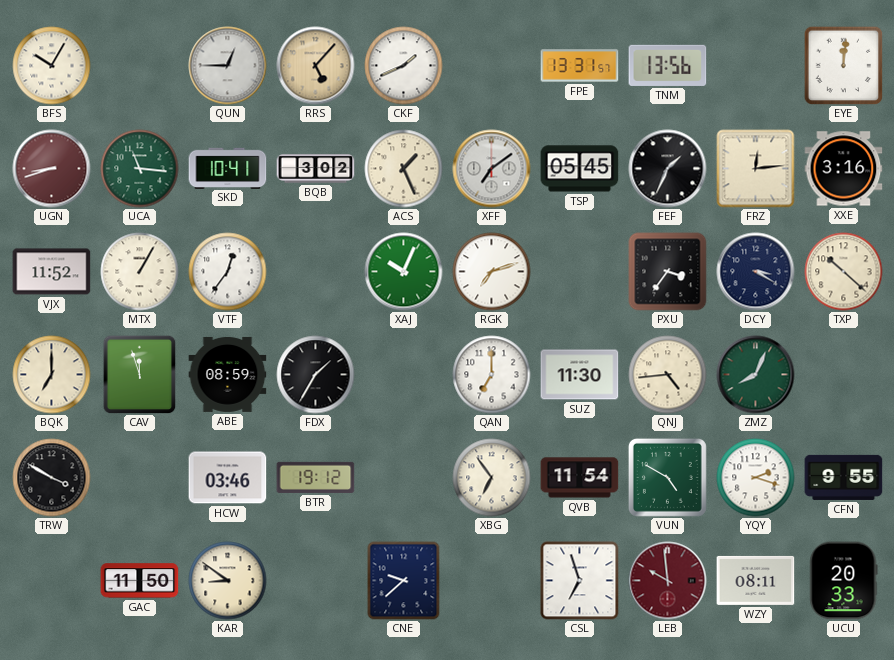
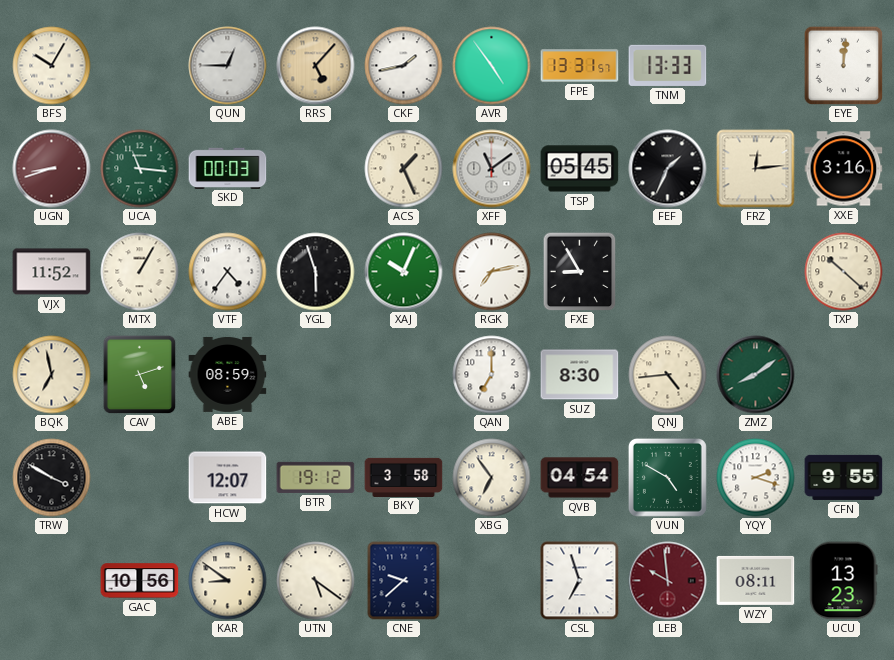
CKF: 1:41 -> 1:43
AVR: none -> 4:54
TNM: 13:56 -> 13:33
SKD: 10:41 -> 00:03
BQB: 3:02 -> none
XFF: 7:09 -> 11:09
VTF: 12:36 -> 4:36
YGL: none -> 5:57
RGK: 7:12 -> 7:13
FXE: none -> 8:55
PXU: 3:36 -> none
DCY: 3:20 -> none
BQK: 7:00 -> 6:58
CAV: 11:57 -> 5:12
FDX: 1:35 -> none
SUZ: 11:30 -> 8:30
ZMZ: 8:04 -> 8:09
HCW: 03:46 -> 12:07
BKY: none -> 3:58
QVB: 11:54 -> 04:54
GAC: 11:50 -> 10:56
UTN: none -> 5:21
UCU: 20:33 -> 13:23
